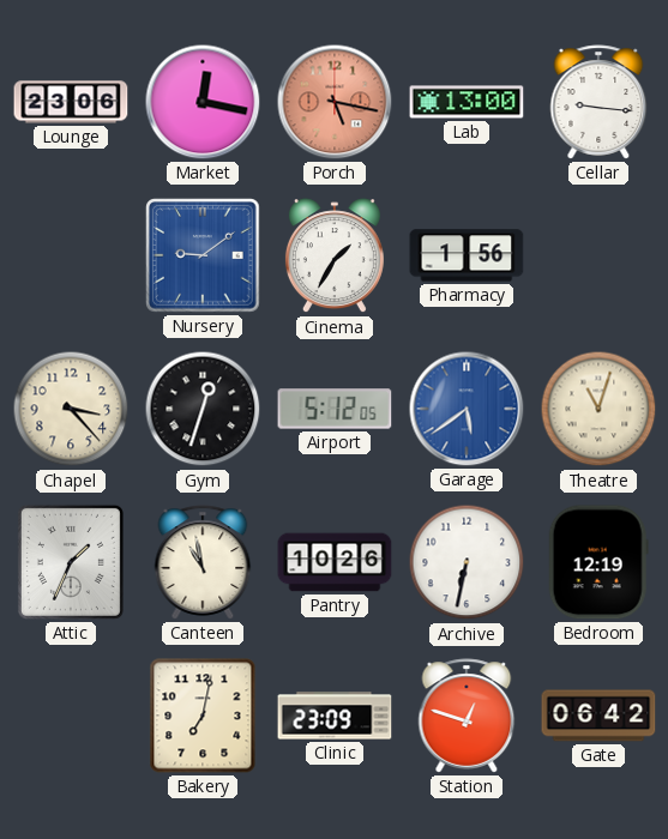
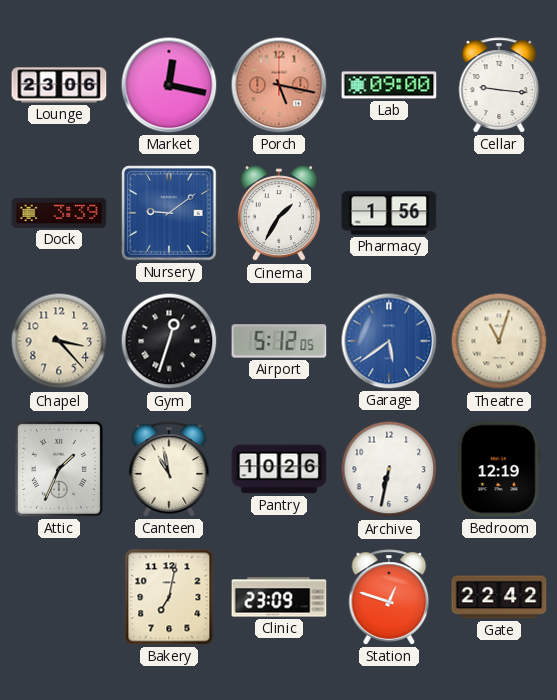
Lab: 13:00 -> 09:00
Dock: none -> 3:39
Gate: 06:42 -> 22:42
